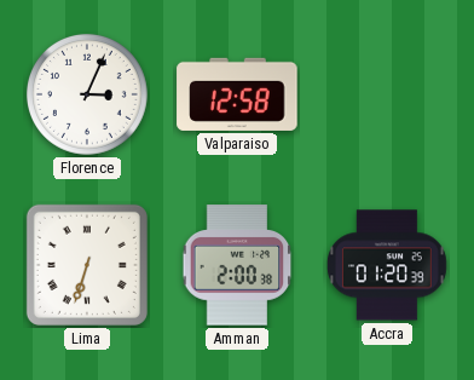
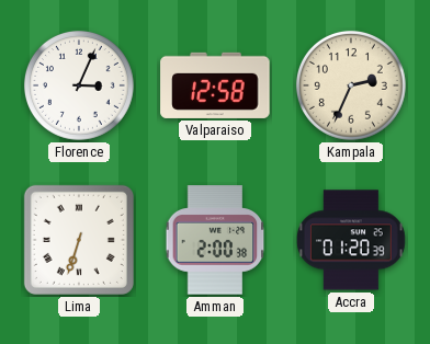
Kampala: none -> 2:34
